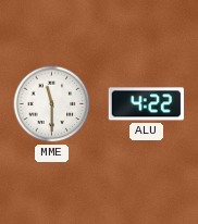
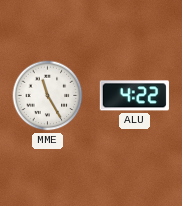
MME: 11:30 -> 11:25
